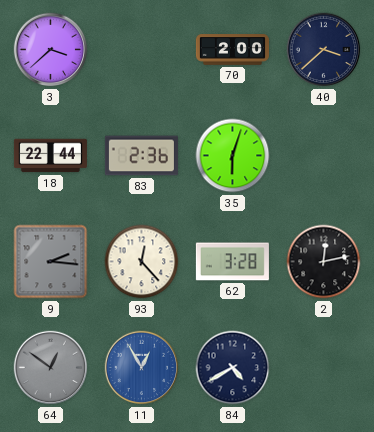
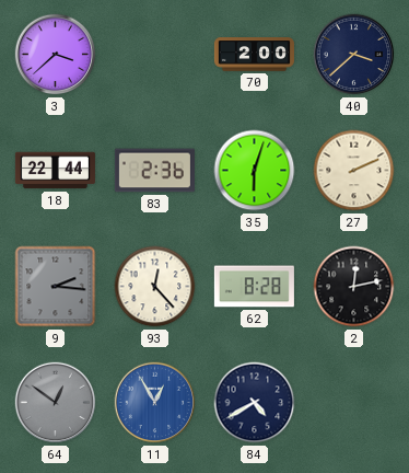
27: none -> 2:11
62: 3:28 -> 8:28
